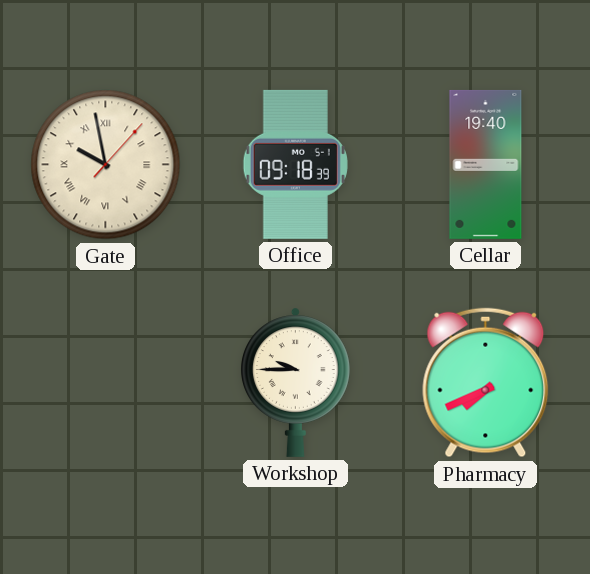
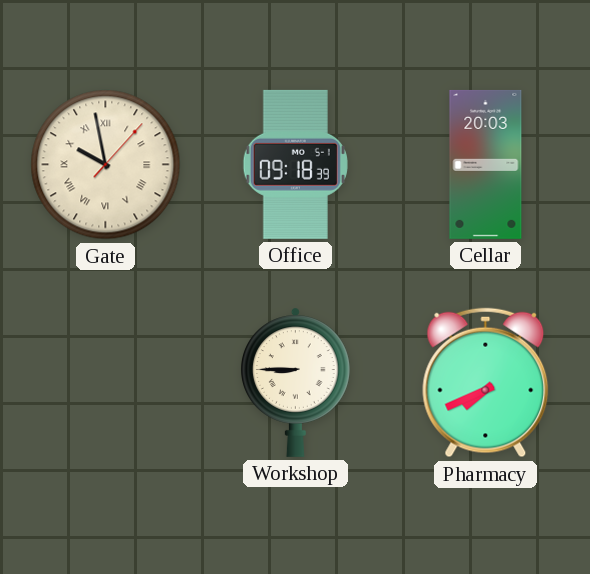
Cellar: 19:40 -> 20:03
Workshop: 9:45 -> 8:45
